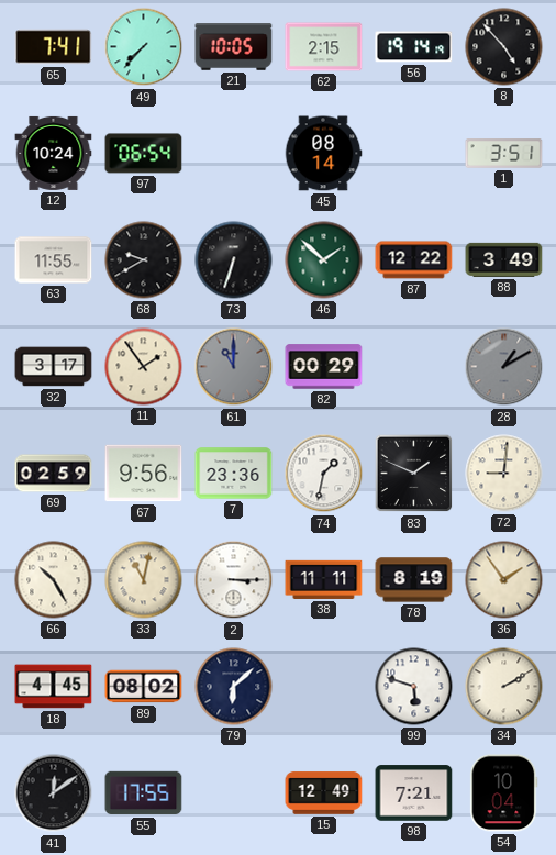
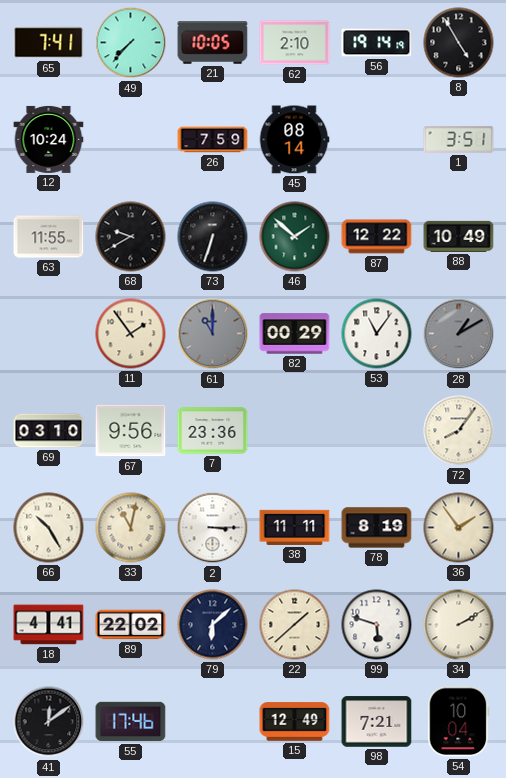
62: 2:15 -> 2:10
8: 4:53 -> 4:55
97: 06:54 -> none
26: none -> 7:59
88: 3:49 -> 10:49
32: 3:17 -> none
53: none -> 11:06
69: 02:59 -> 03:10
74: 1:32 -> none
83: 1:49 -> none
72: 9:01 -> 8:06
18: 4:45 -> 4:41
89: 08:02 -> 22:02
22: none -> 1:38
55: 17:55 -> 17:46
